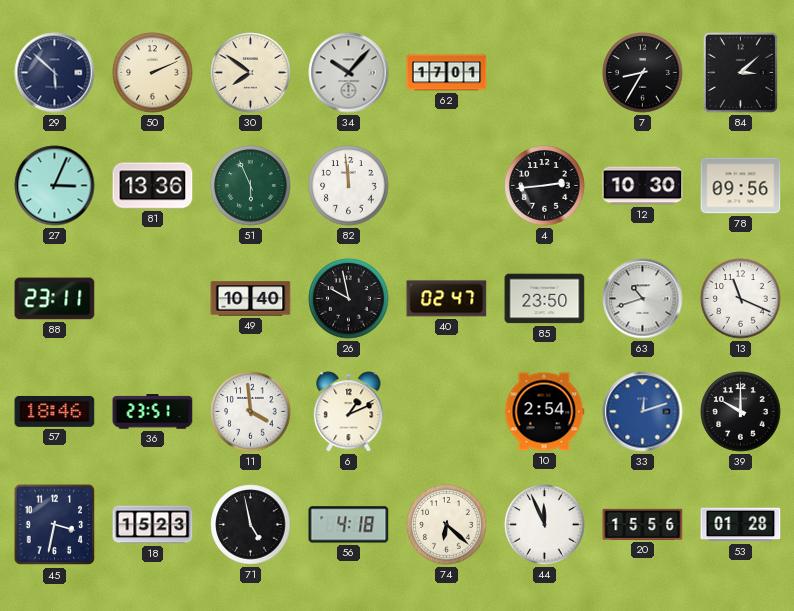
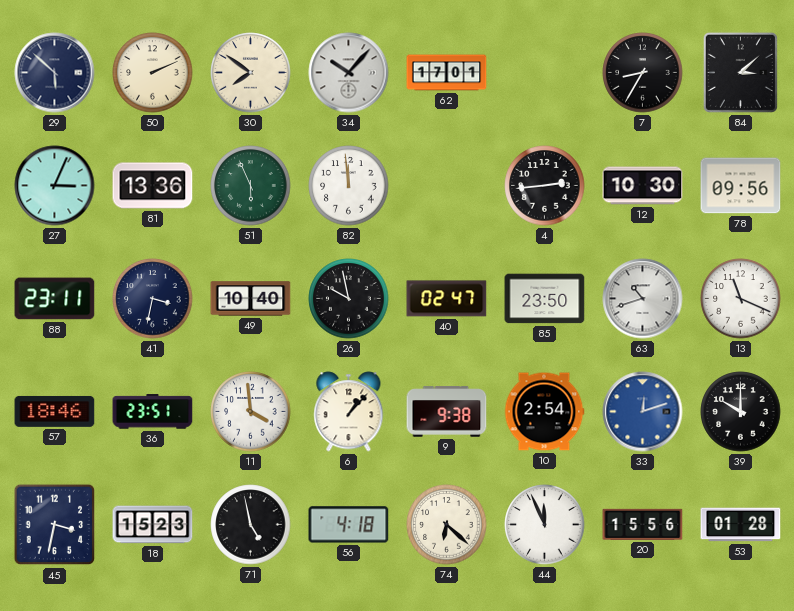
41: none -> 3:32
6: 1:11 -> 1:07
9: none -> 9:38
